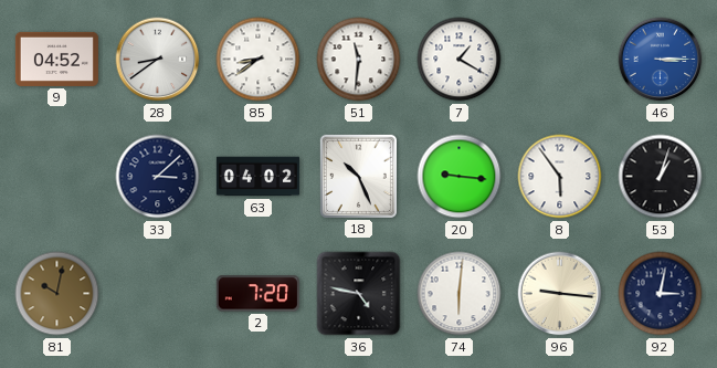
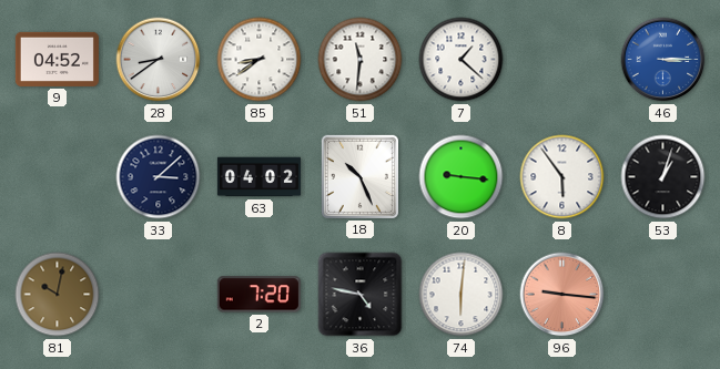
7: 1:20 -> 1:22
96 dial: cream -> salmon
92: 3:02 -> none
